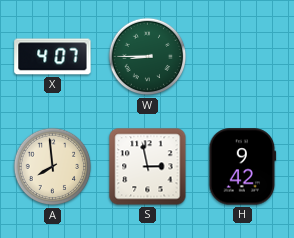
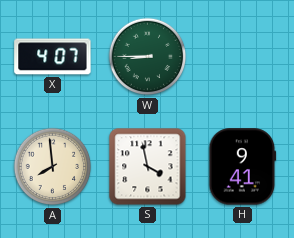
S: 2:58 -> 3:58
H: 9:42 -> 9:41
